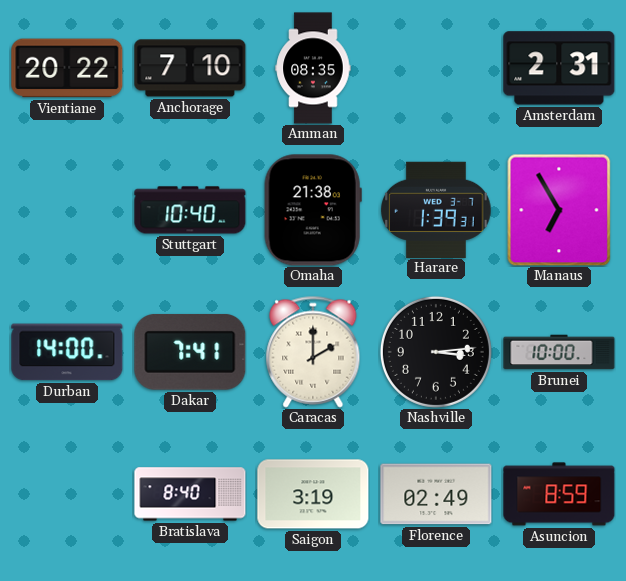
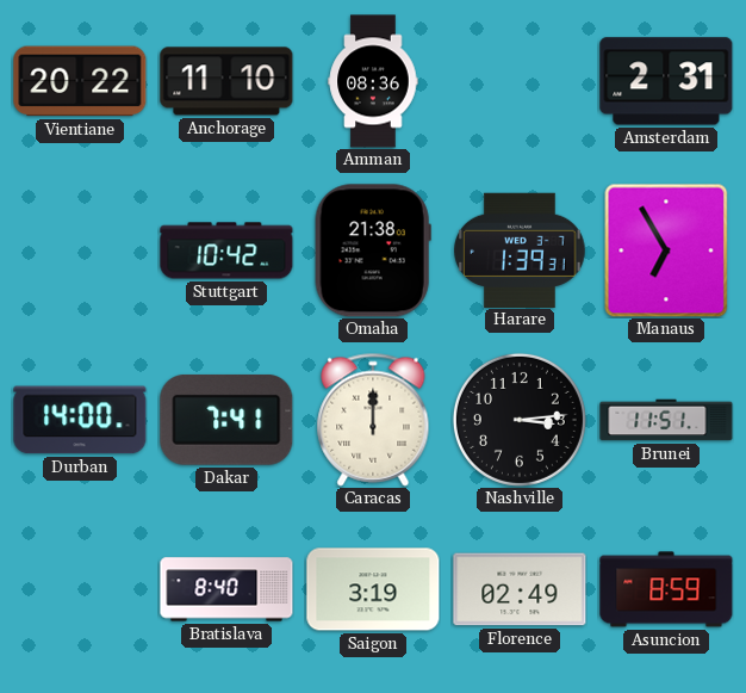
Anchorage: 7:10 -> 11:10
Amman: 08:35 -> 08:36
Stuttgart: 10:40 -> 10:42
Caracas: 2:00 -> 12:00
Brunei: 10:00 -> 11:51
